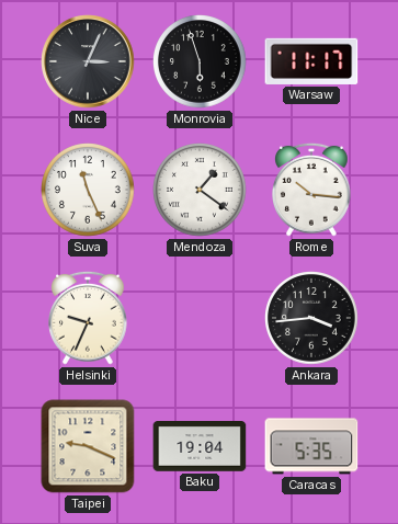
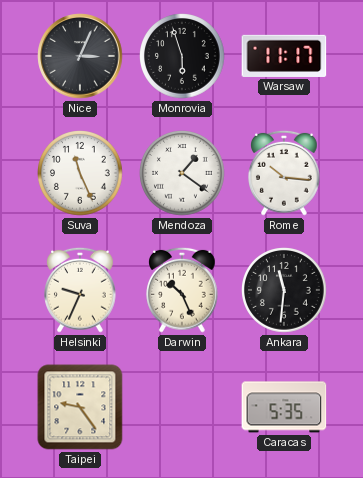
Darwin: none -> 10:26
Ankara: 3:44 -> 11:31
Taipei: 9:19 -> 9:24
Baku: 19:04 -> none
